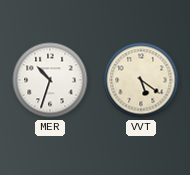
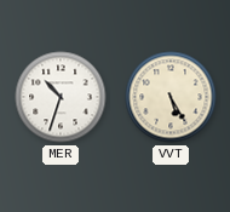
VVT: 5:21 -> 5:25
